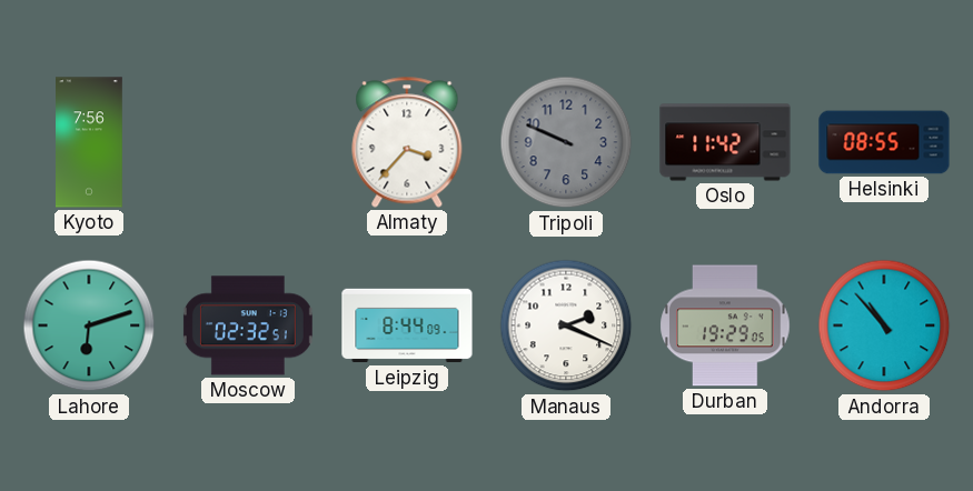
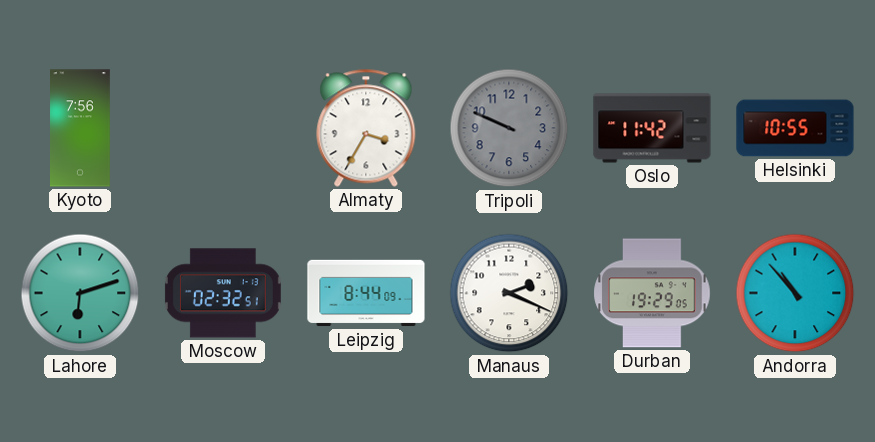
Almaty: 3:37 -> 3:35
Helsinki: 08:55 -> 10:55
